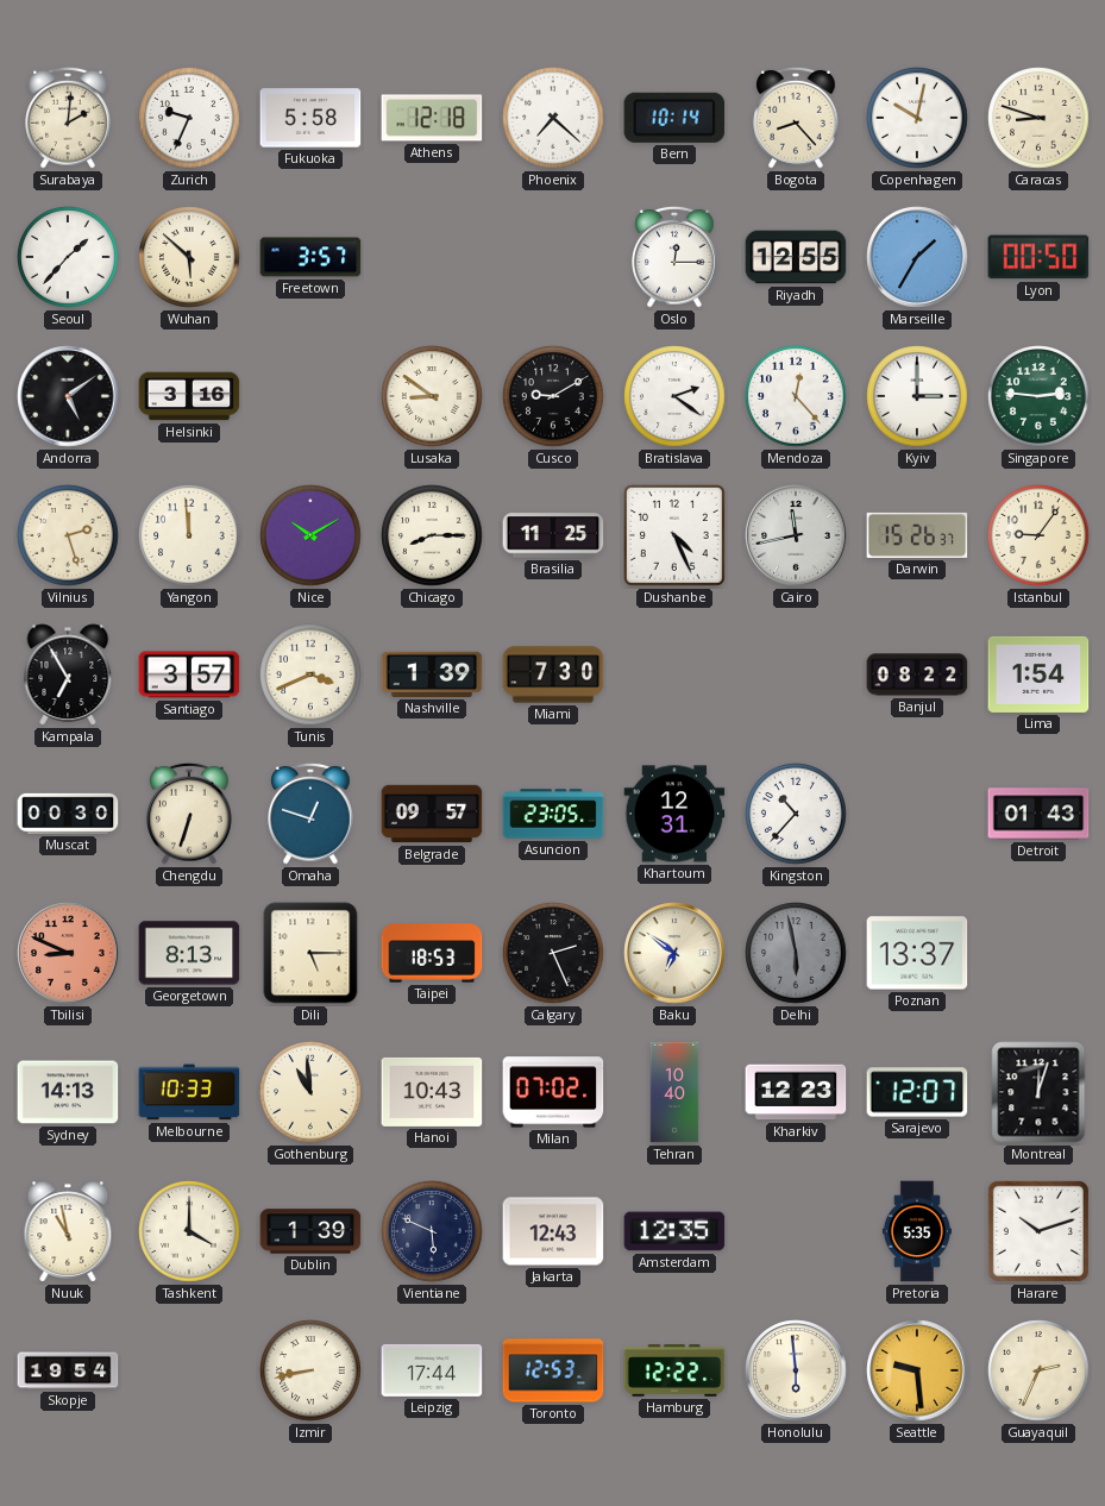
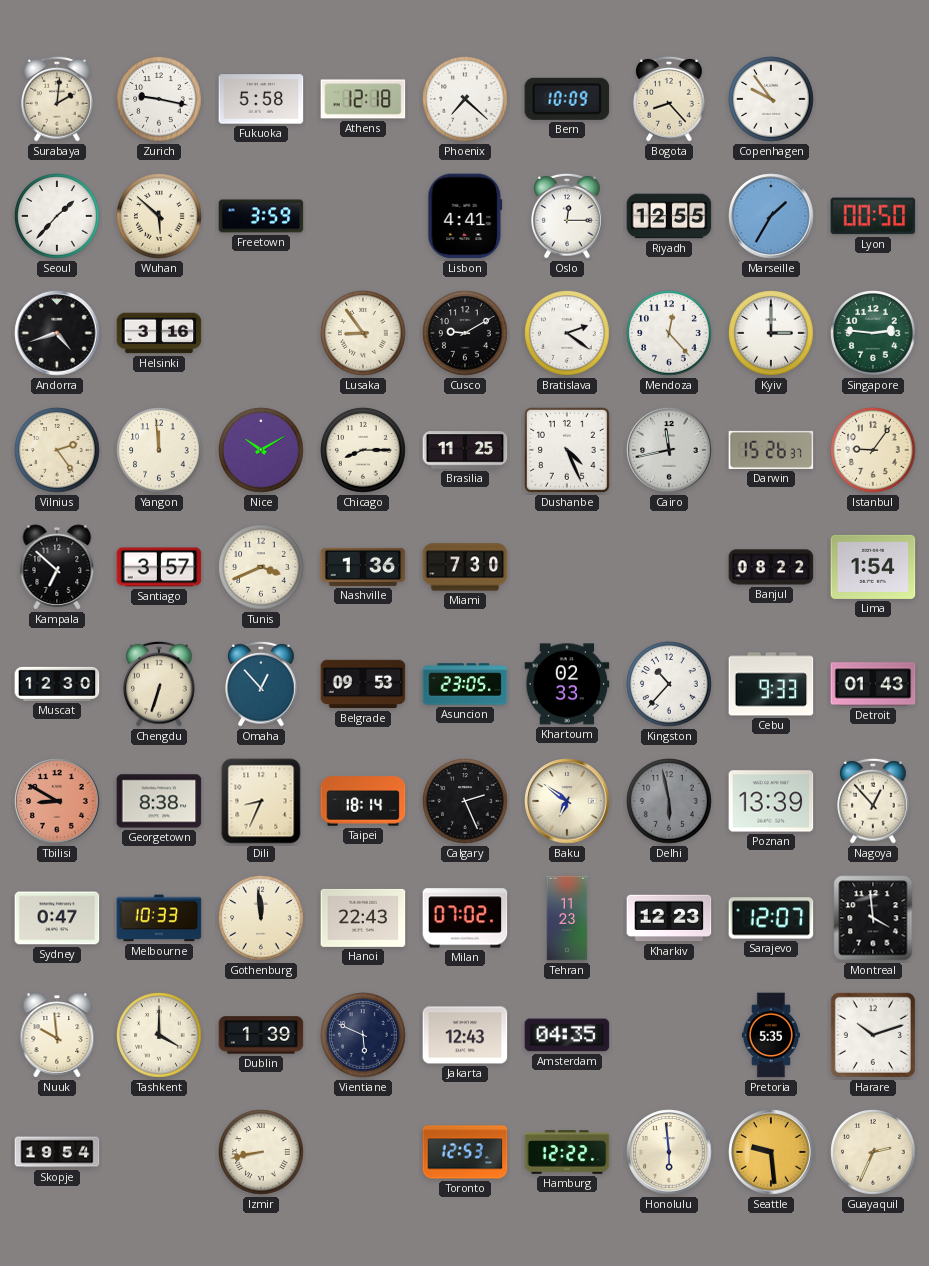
Zurich: 9:34 -> 9:17
Bern: 10:14 -> 10:09
Copenhagen: 10:02 -> 9:54
Caracas: 8:48 -> none
Freetown: 3:57 -> 3:59
Lisbon: none -> 4:41
Andorra: 5:09 -> 4:42
Lusaka: 8:51 -> 8:54
Vilnius: 2:27 -> 2:24
Kampala: 6:55 -> 6:52
Nashville: 1:39 -> 1:36
Muscat: 00:30 -> 12:30
Omaha: 12:48 -> 12:53
Belgrade: 09:57 -> 09:53
Khartoum: 12:31 -> 02:33
Cebu: none -> 9:33
Tbilisi: 8:49 -> 8:50
Georgetown: 8:13 -> 8:38
Dili: 5:15 -> 8:34
Taipei: 18:53 -> 18:14
Poznan: 13:37 -> 13:39
Nagoya: none -> 12:53
Sydney: 14:13 -> 0:47
Gothenburg: 10:59 -> 11:59
Hanoi: 10:43 -> 22:43
Tehran: 10:40 -> 11:23
Montreal: 12:03 -> 3:59
Nuuk: 10:58 -> 9:59
Amsterdam: 12:35 -> 04:35
Leipzig: 17:44 -> none
